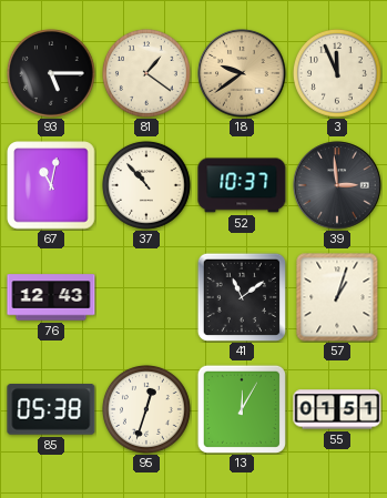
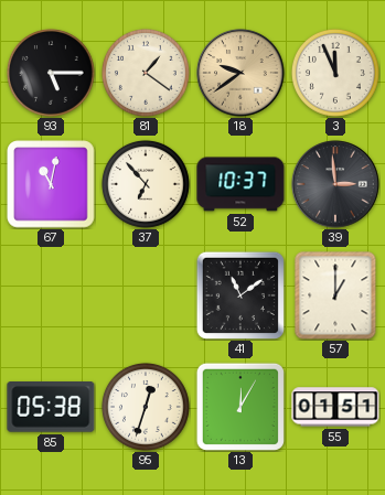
37: 10:53 -> 6:53
76: 12:43 -> none
57: 1:03 -> 1:00
